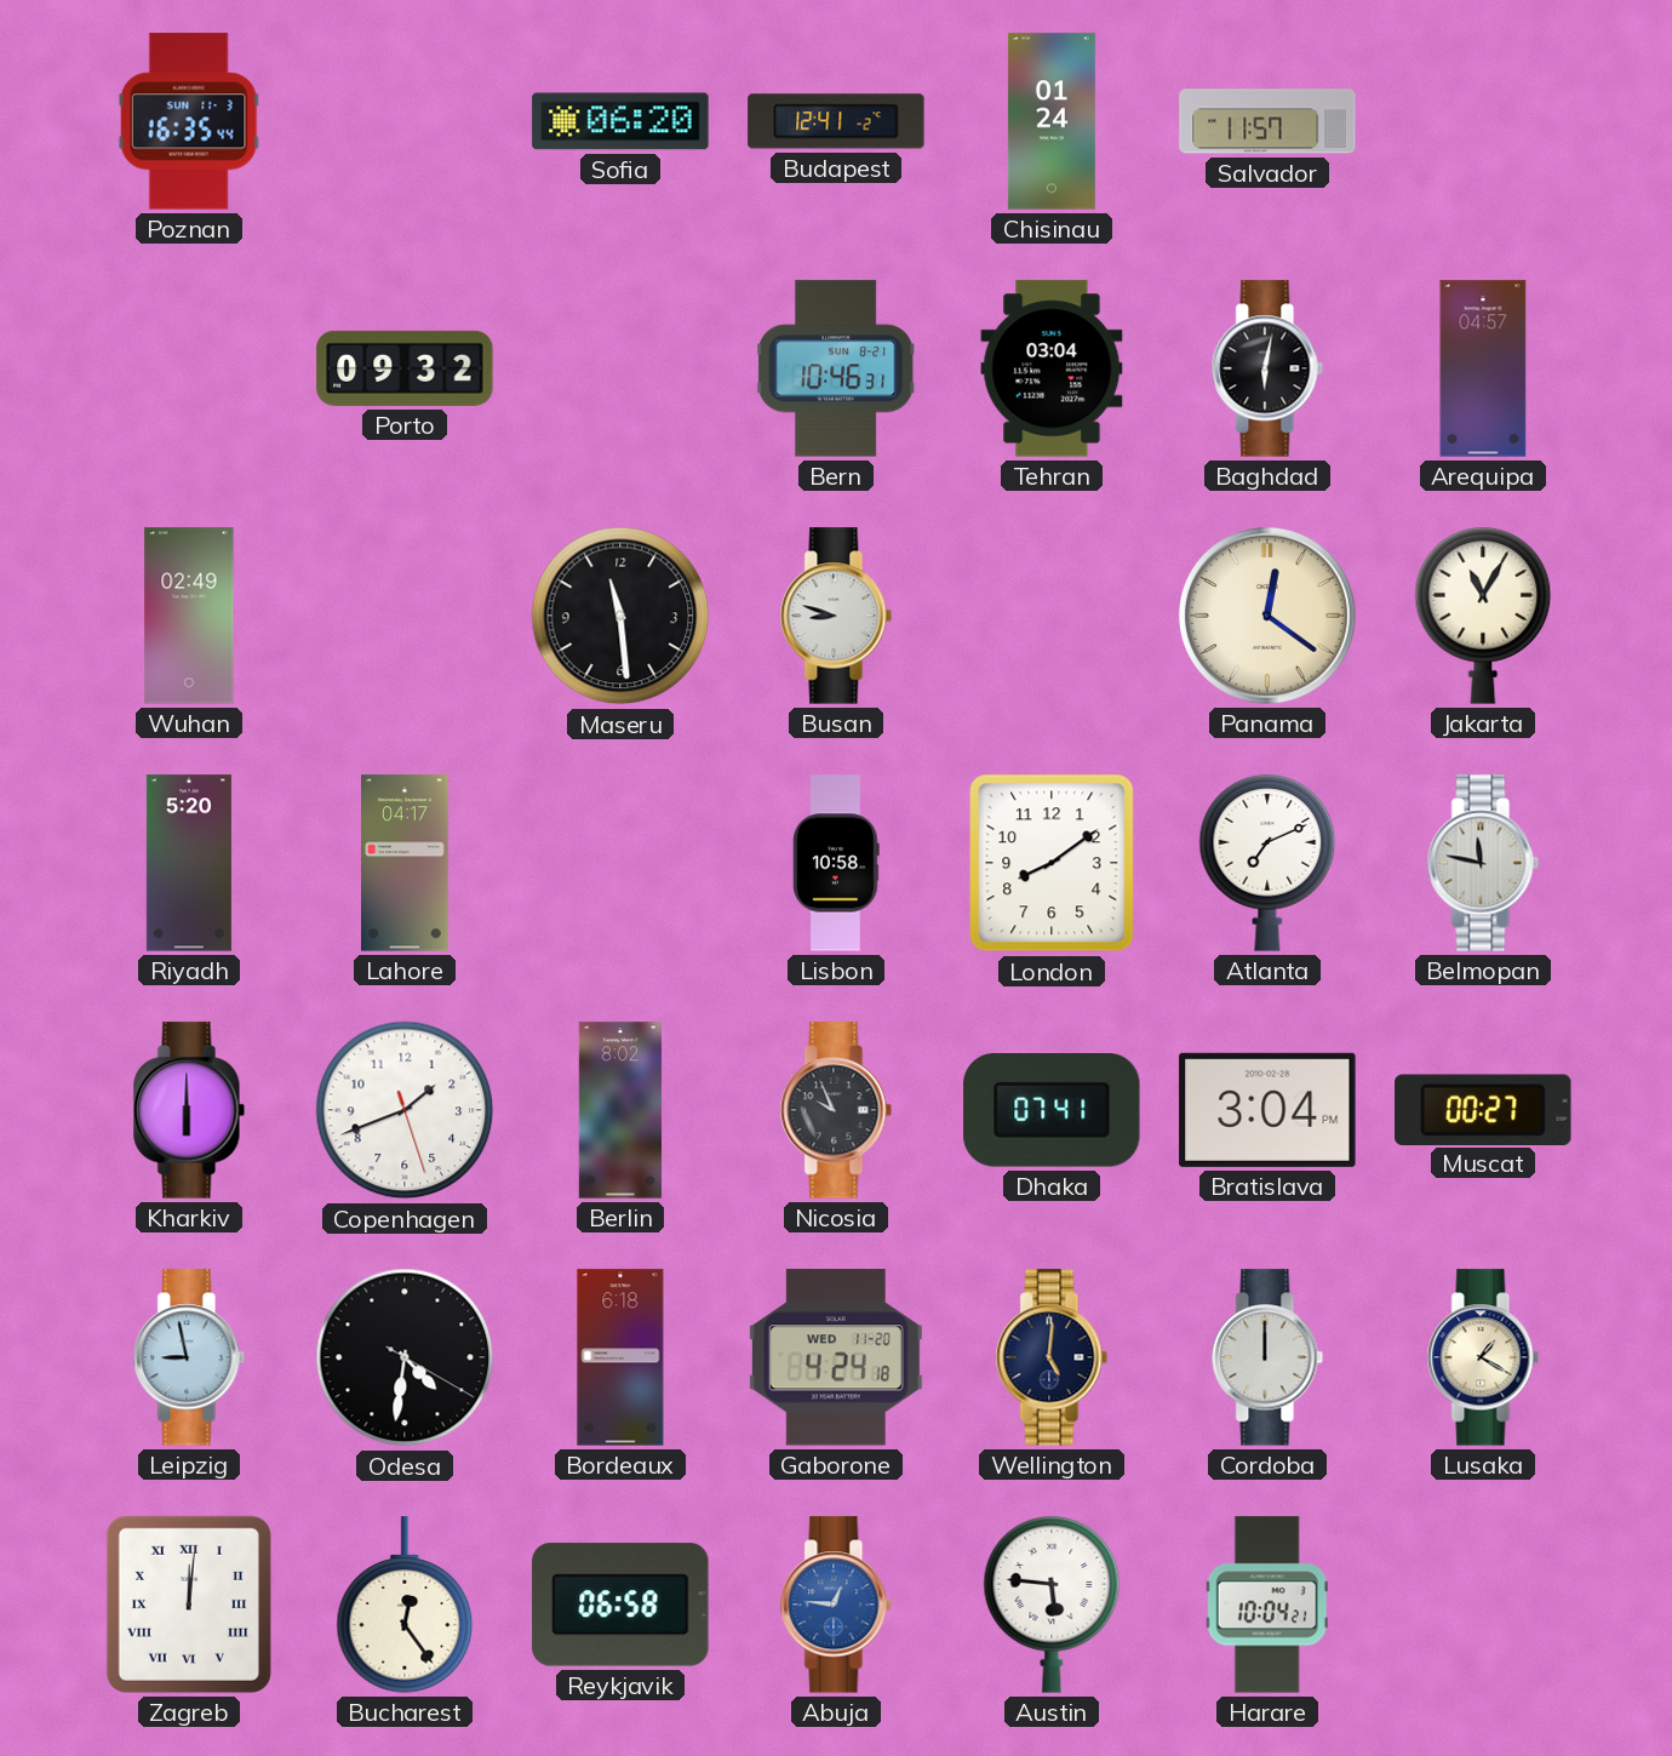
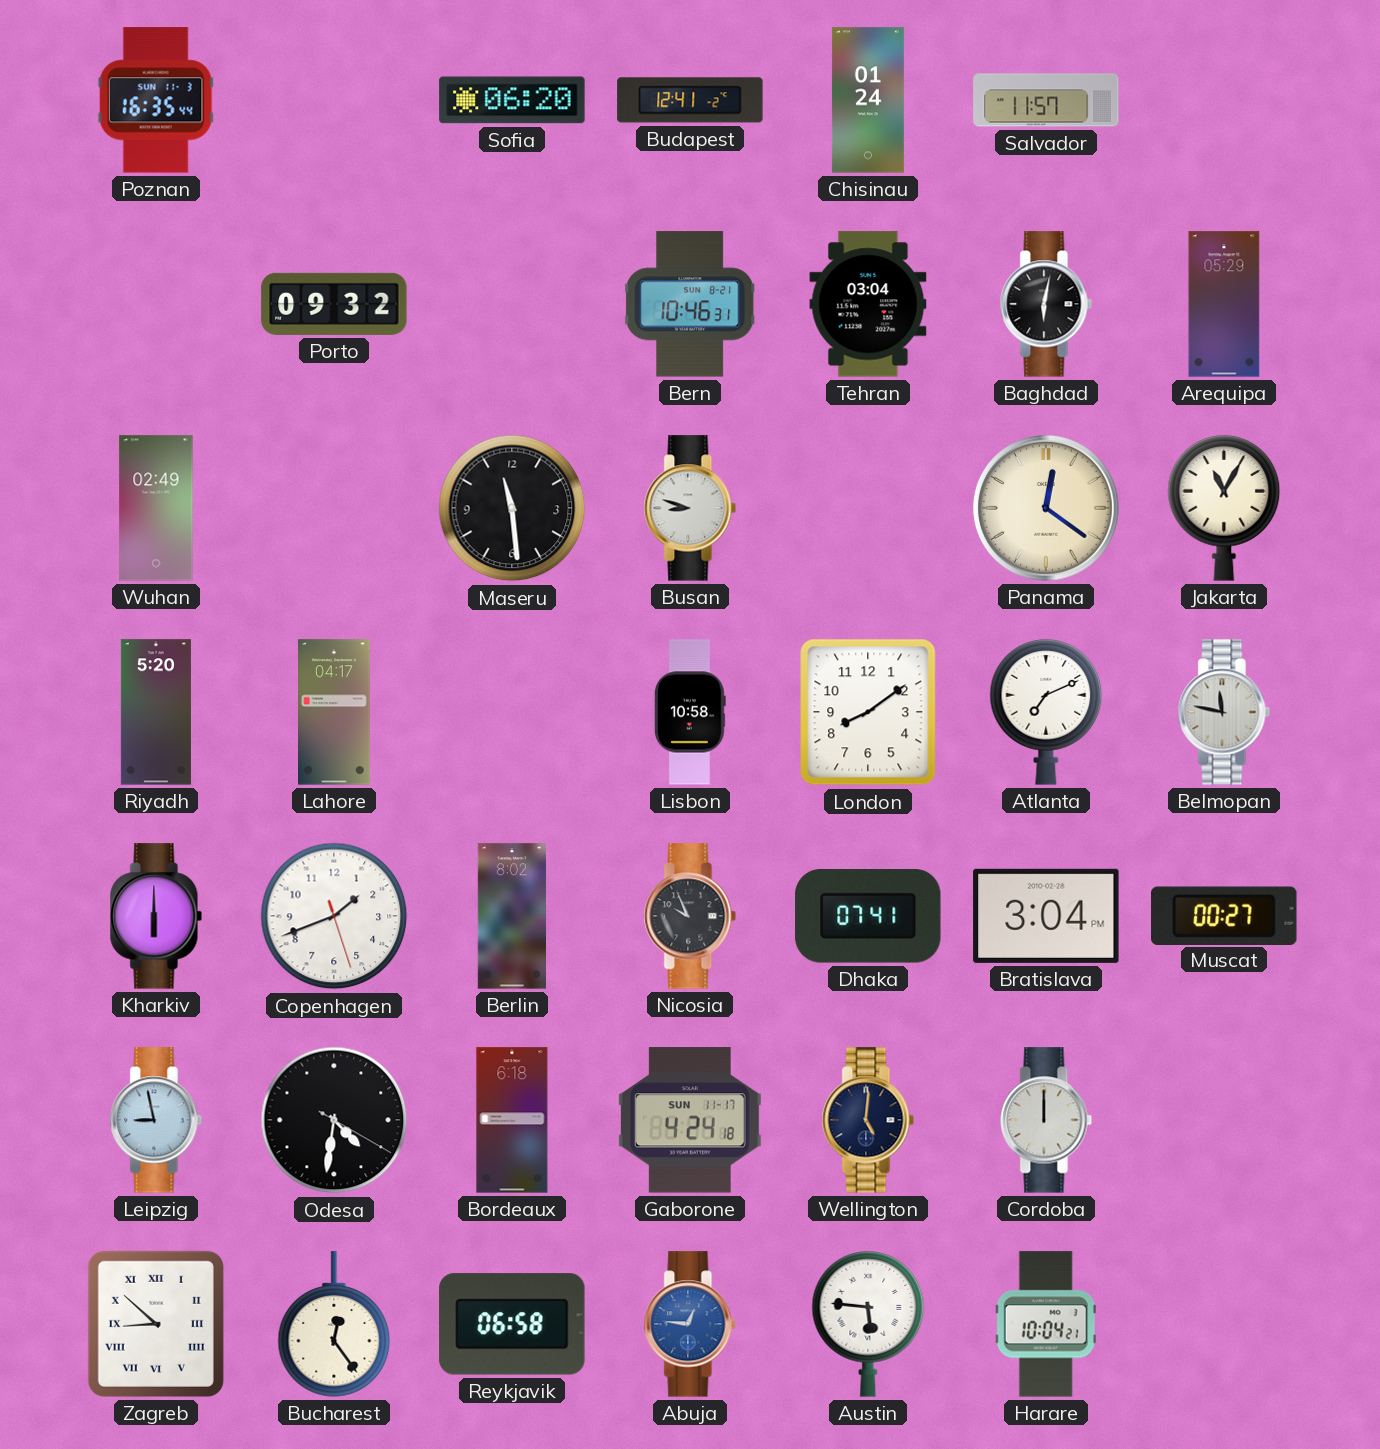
Arequipa: 04:57 -> 05:29
Gaborone date: WED 11-20 -> SUN 11-17
Lusaka: 1:20 -> none
Zagreb: 12:01 -> 8:52
